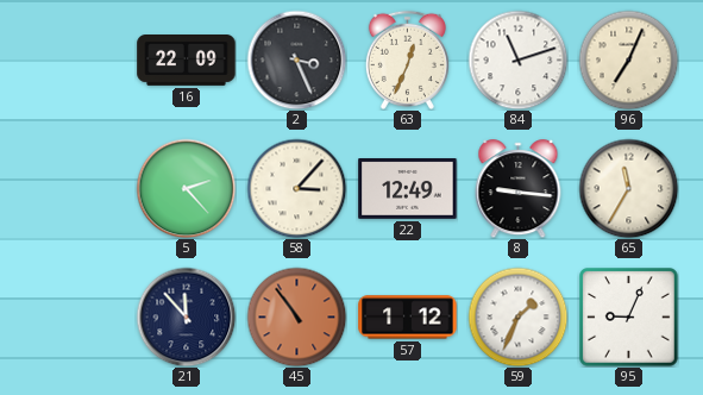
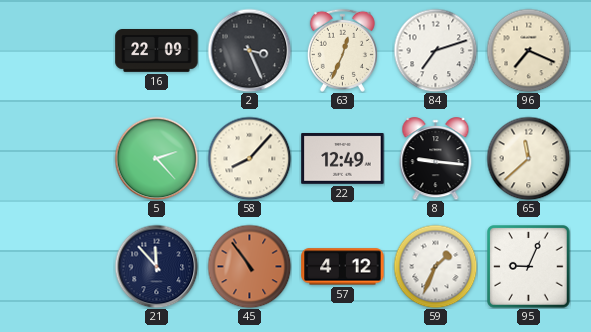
84: 11:12 -> 7:12
96: 7:04 -> 7:19
58: 3:07 -> 8:07
65: 11:35 -> 11:38
57: 1:12 -> 4:12
